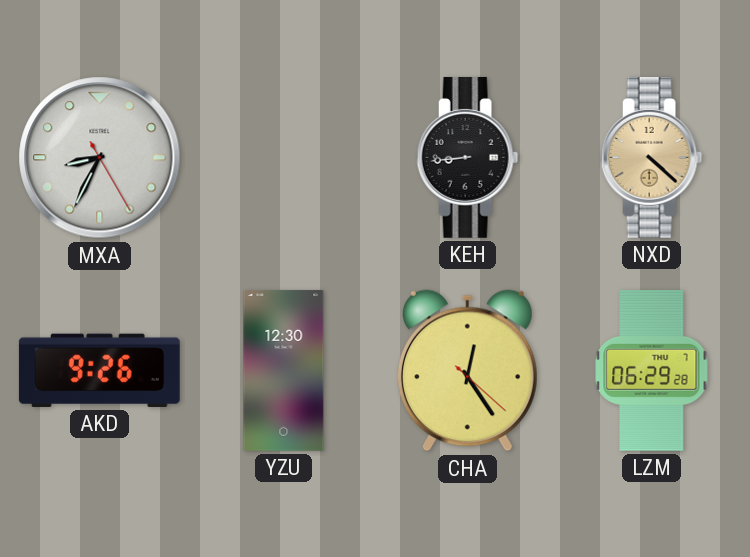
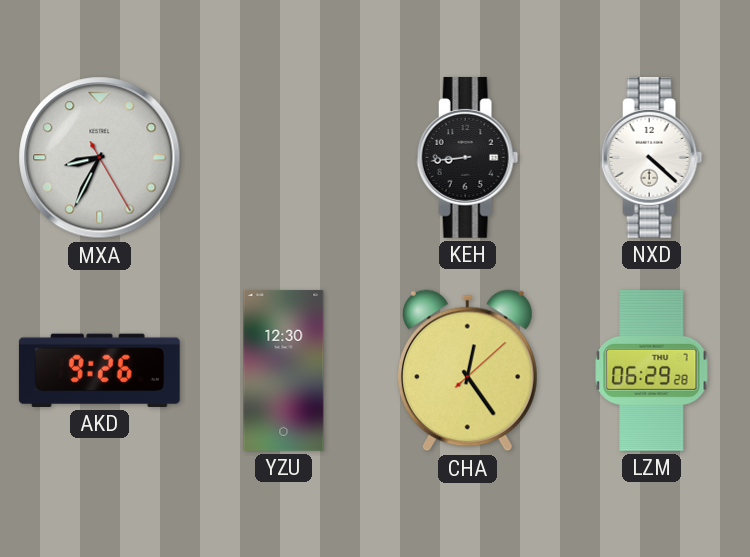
NXD dial: champagne -> white
CHA: 12:24:22 -> 12:24:08
